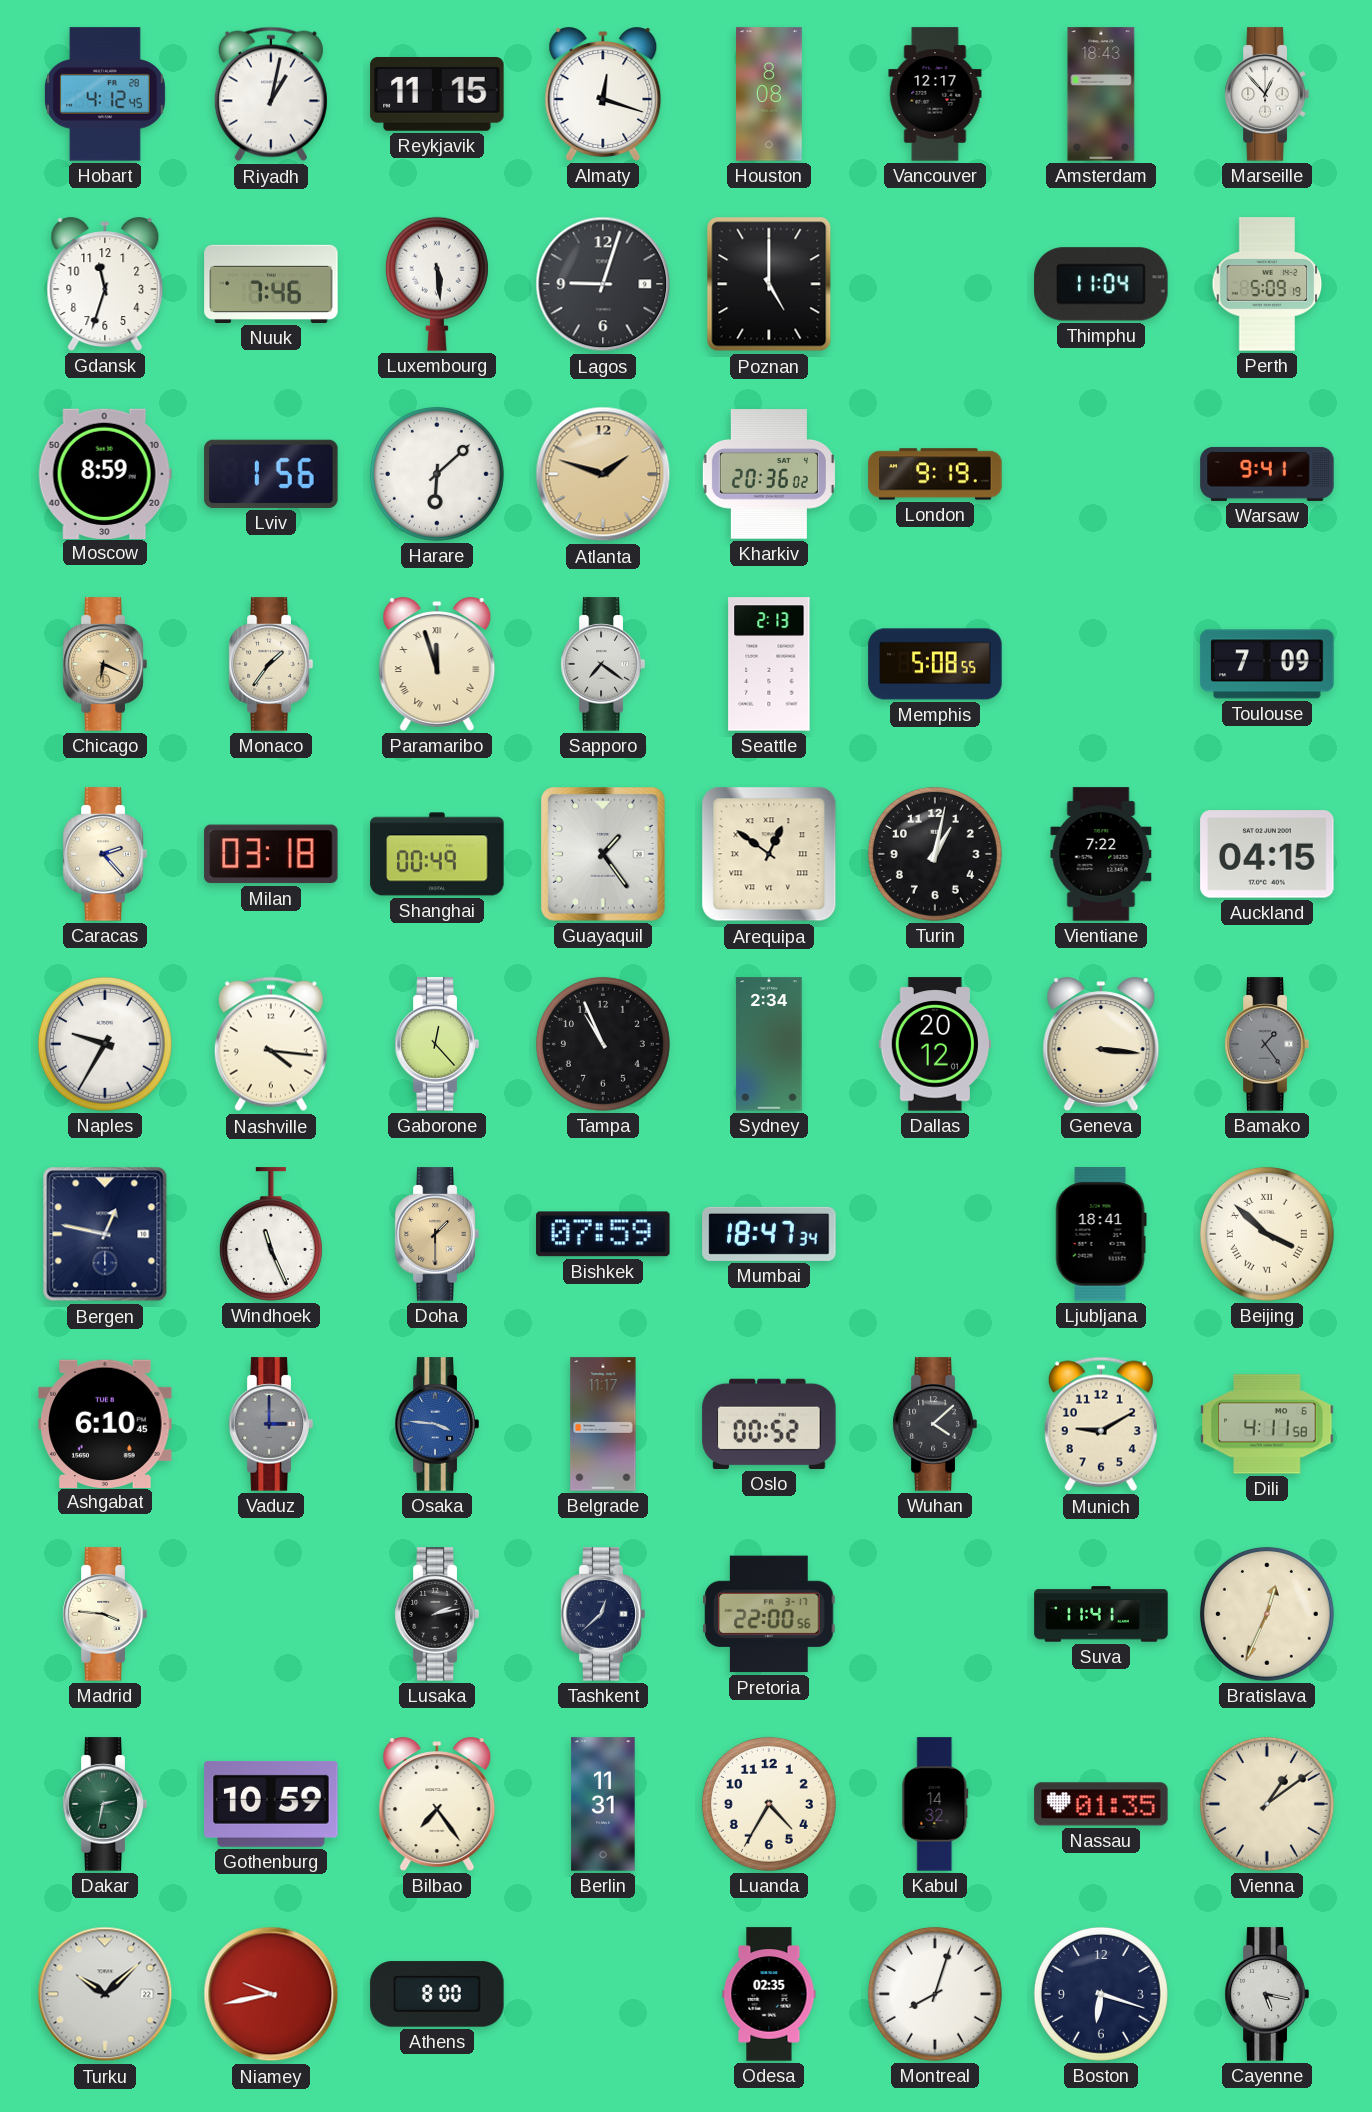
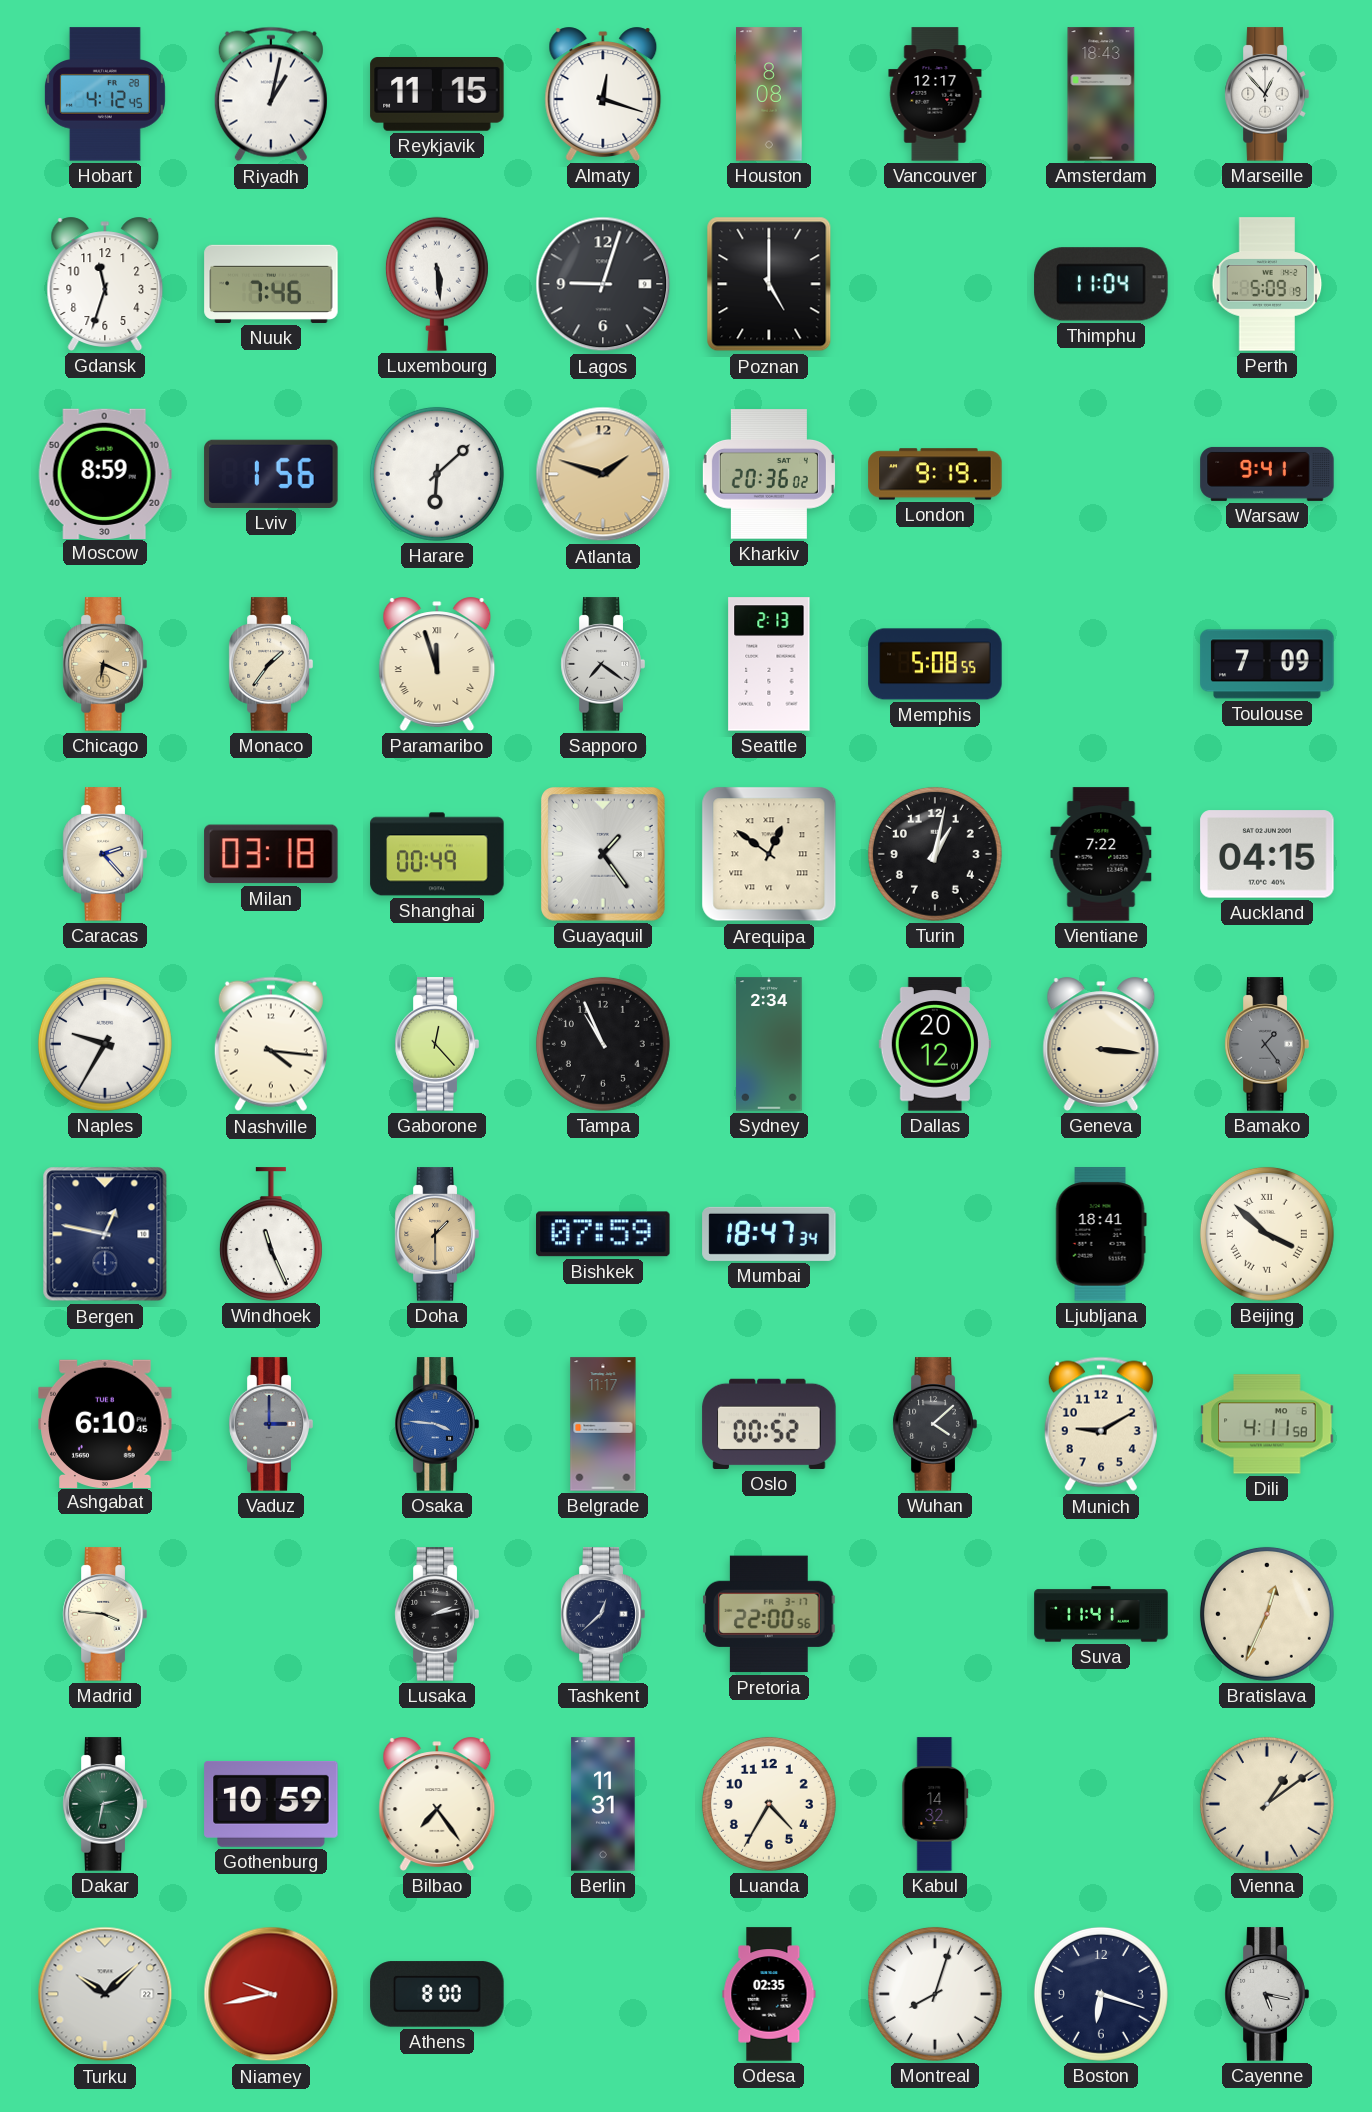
Nassau: 01:35 -> none
